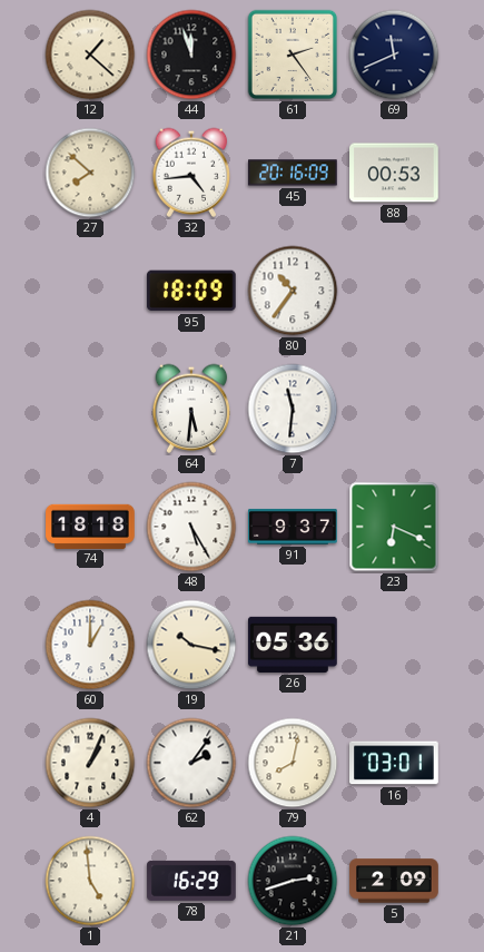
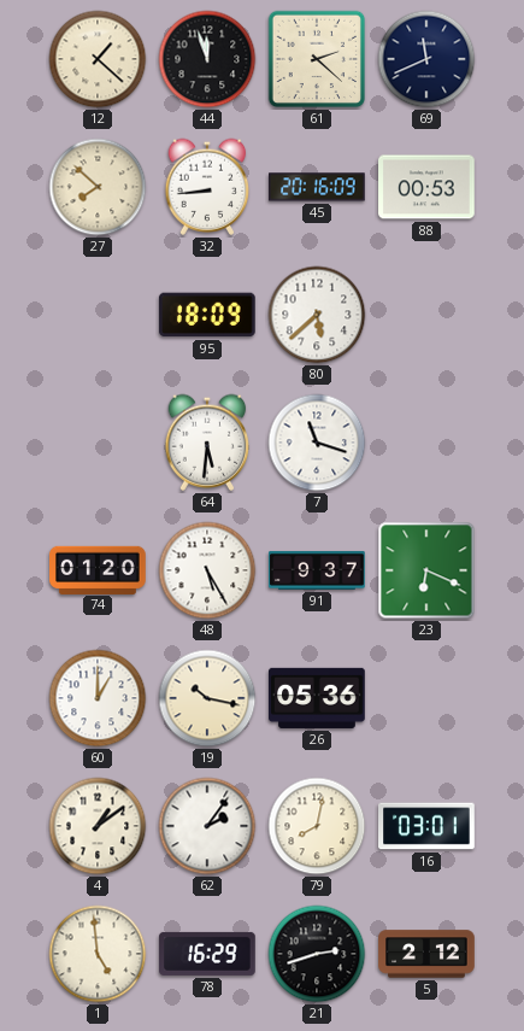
61: 2:24 -> 2:22
32: 4:44 -> 8:44
80: 10:36 -> 5:38
7: 11:31 -> 11:18
74: 18:18 -> 01:20
4: 1:04 -> 1:09
5: 2:09 -> 2:12
